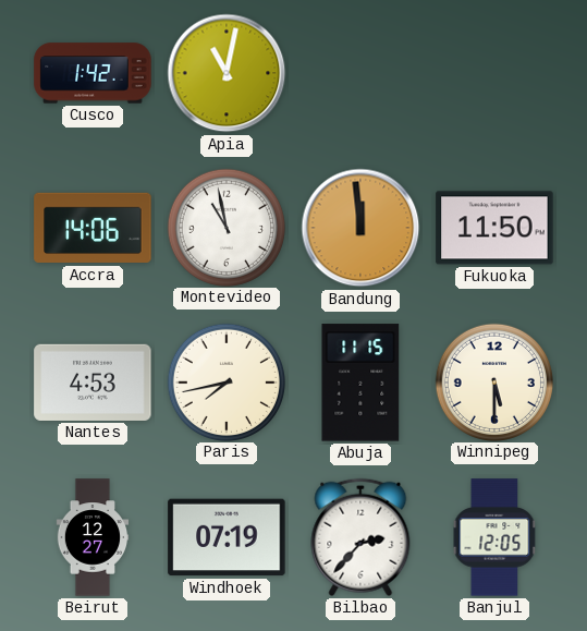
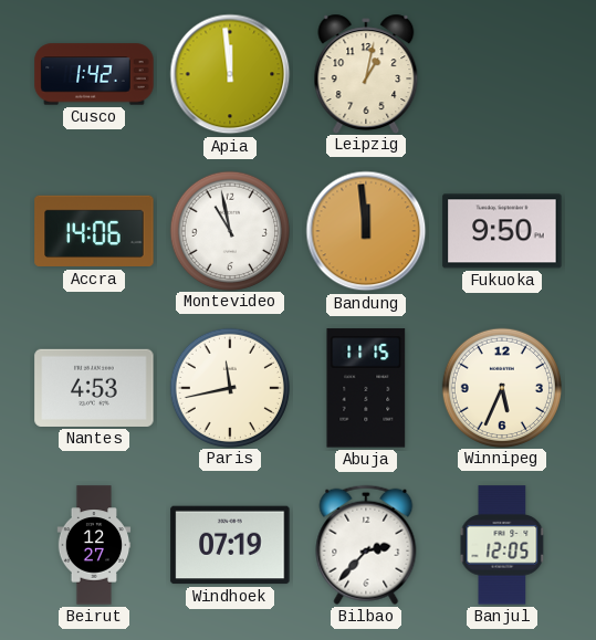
Apia: 11:02 -> 11:59
Leipzig: none -> 1:02
Fukuoka: 11:50 -> 9:50
Paris: 7:43 -> 11:43
Winnipeg: 5:30 -> 5:34
